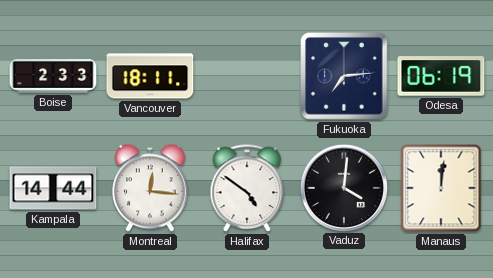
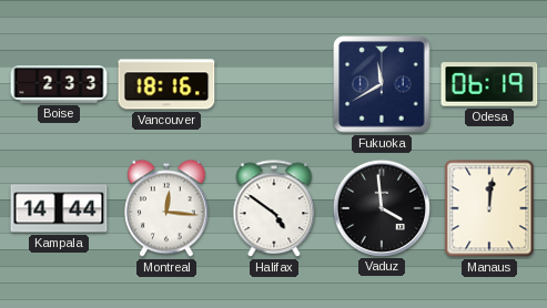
Vancouver: 18:11 -> 18:16
Fukuoka: 7:14 -> 11:40
Vaduz: 4:01 -> 3:59
